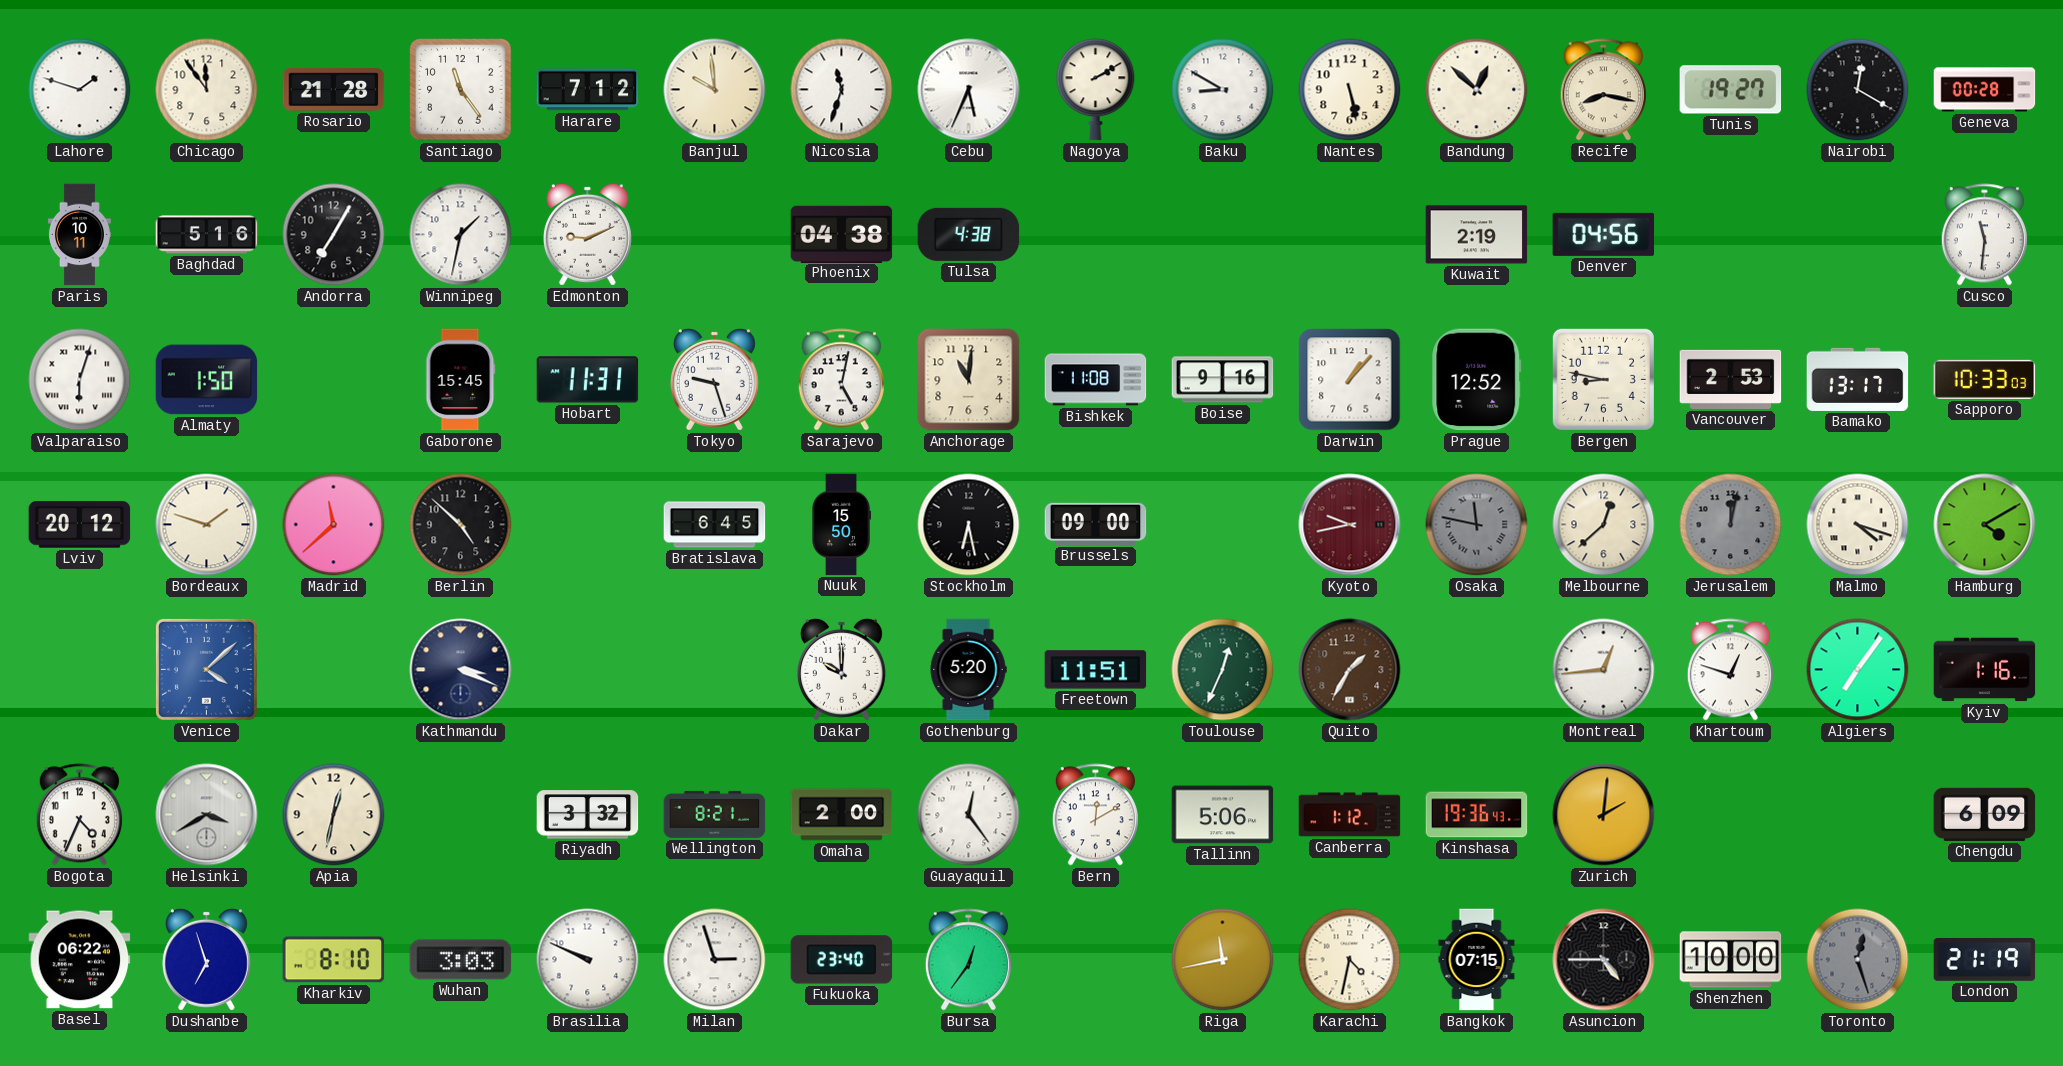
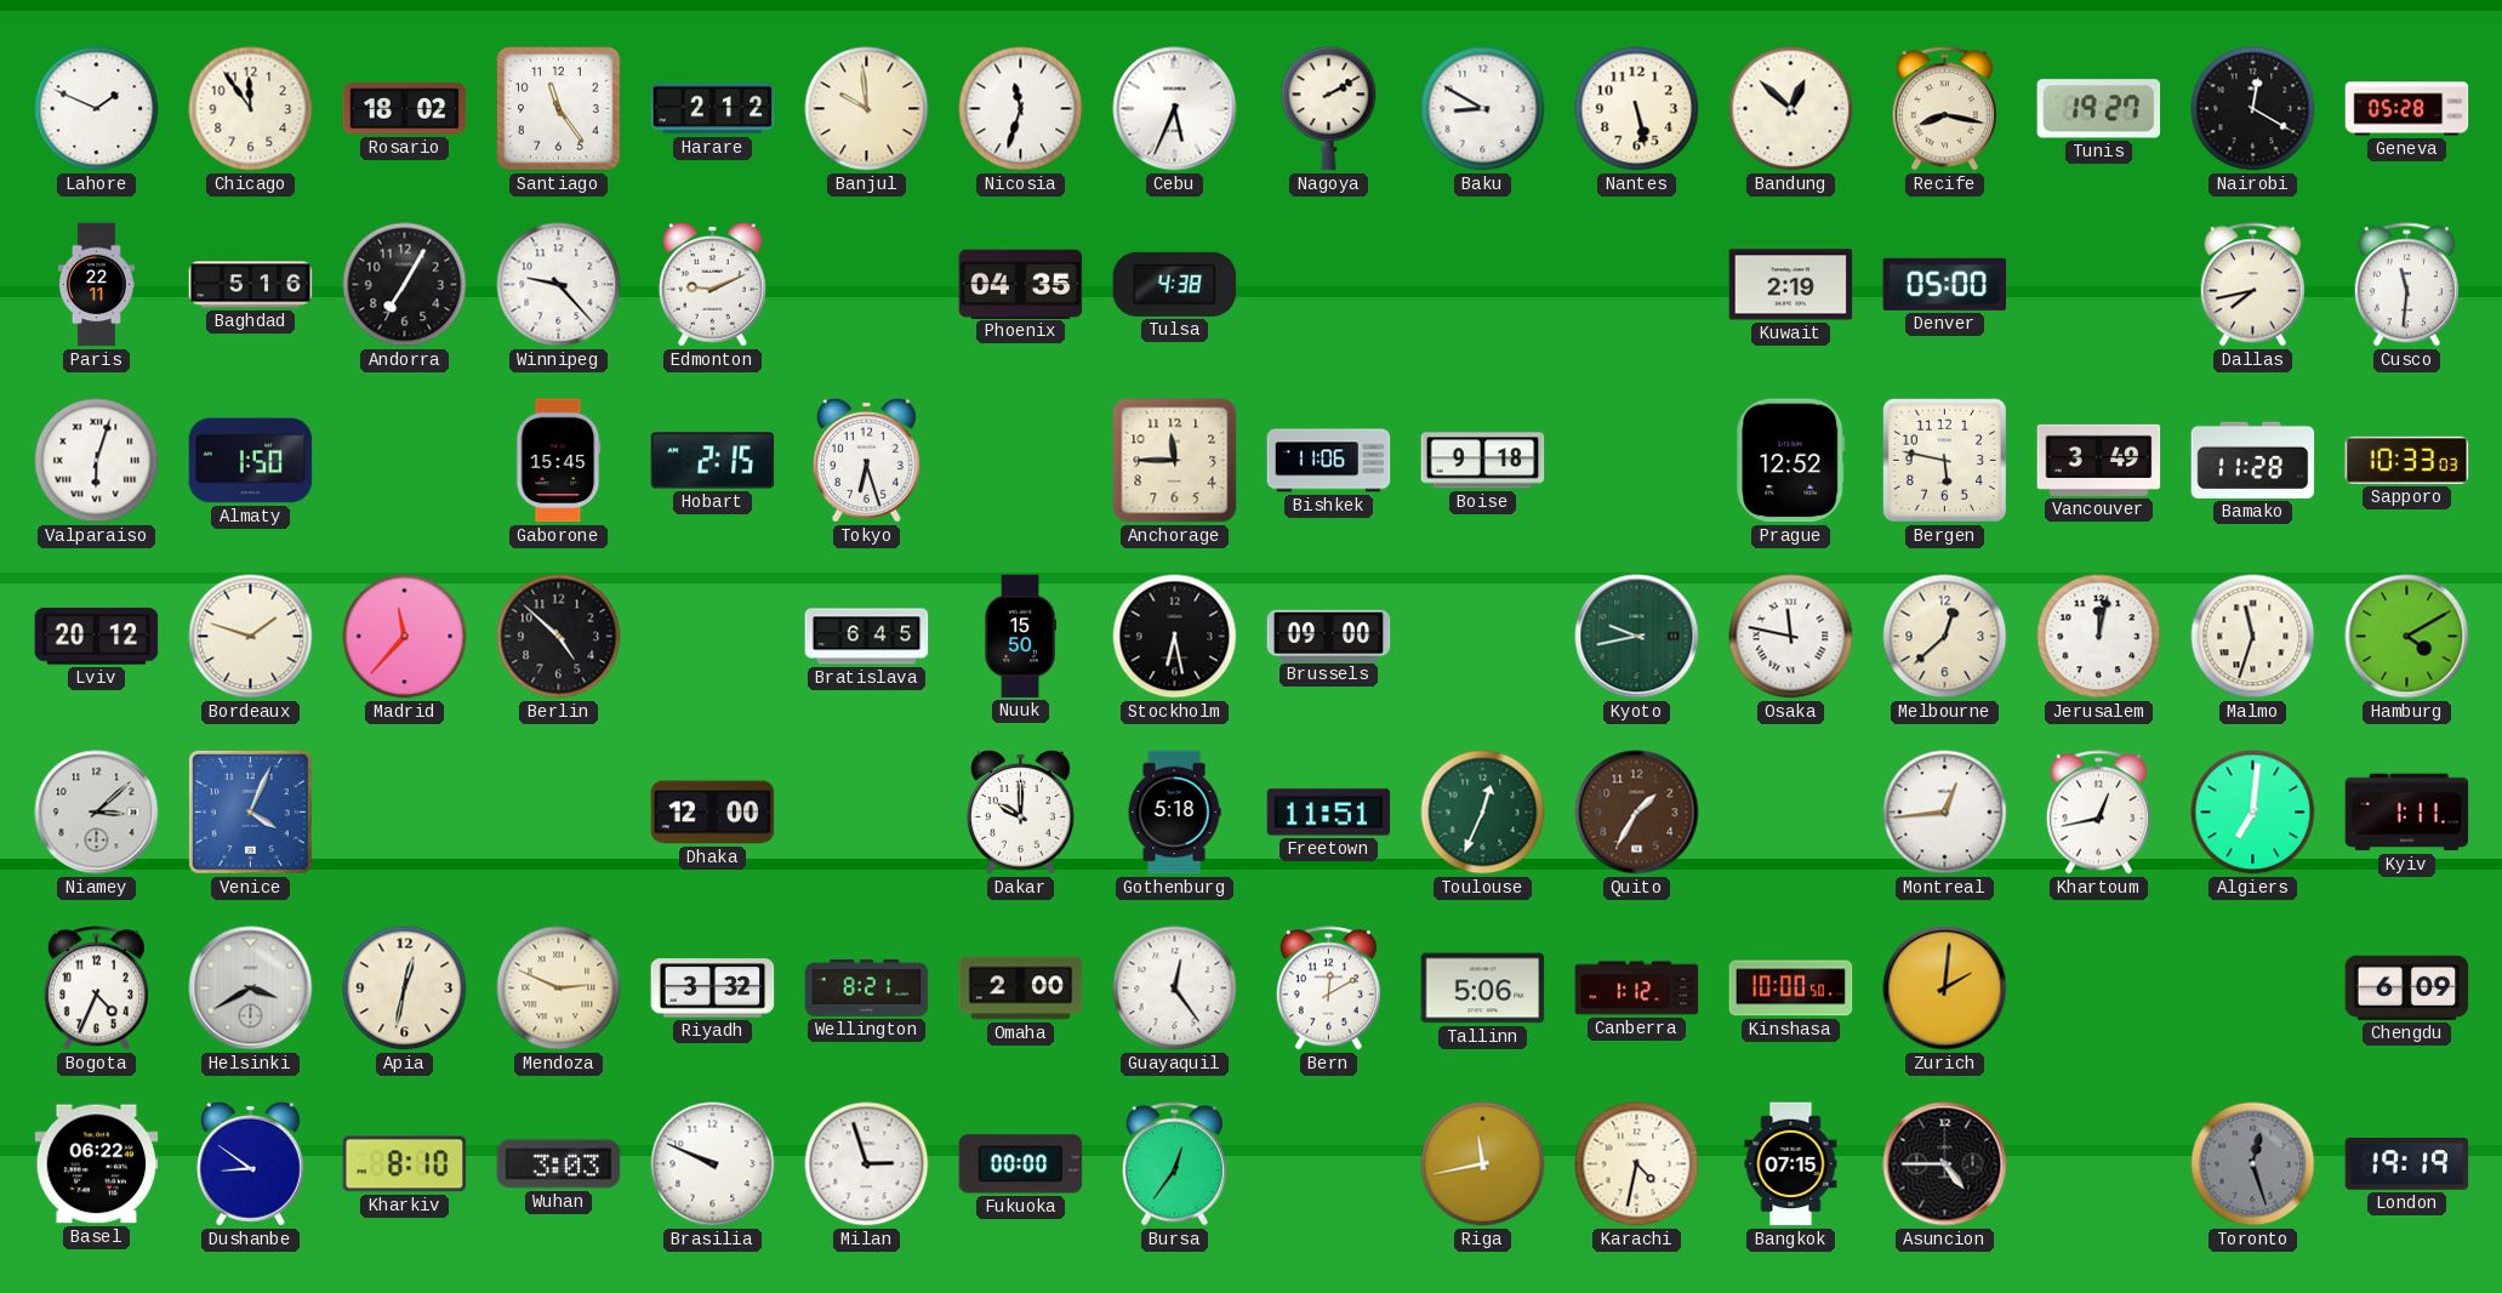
Lahore: 1:48 -> 1:49
Rosario: 21:28 -> 18:02
Harare: 7:12 -> 2:12
Geneva: 00:28 -> 05:28
Paris: 10:11 -> 22:11
Winnipeg: 1:32 -> 9:23
Phoenix: 04:38 -> 04:35
Denver: 04:56 -> 05:00
Dallas: none -> 7:43
Hobart: 11:31 -> 2:15
Tokyo: 9:27 -> 6:27
Sarajevo: 5:02 -> none
Anchorage: 11:01 -> 11:45
Bishkek: 11:08 -> 11:06
Boise: 9:16 -> 9:18
Darwin: 1:07 -> none
Bergen: 8:47 -> 5:47
Vancouver: 2:53 -> 3:49
Bamako: 13:17 -> 11:28
Madrid: 11:38 -> 11:37
Kyoto dial: burgundy -> green
Osaka dial: grey -> white
Jerusalem dial: grey -> white
Malmo: 4:18 -> 11:33
Niamey: none -> 3:08
Venice: 4:08 -> 4:04
Kathmandu: 3:19 -> none
Dhaka: none -> 12:00
Gothenburg: 5:20 -> 5:18
Khartoum: 12:48 -> 12:43
Algiers: 7:06 -> 7:01
Kyiv: 1:16 -> 1:11
Mendoza: none -> 2:49
Kinshasa: 19:36 -> 10:00
Dushanbe: 6:57 -> 8:51
Fukuoka: 23:40 -> 00:00
Shenzhen: 10:00 -> none
London: 21:19 -> 19:19
